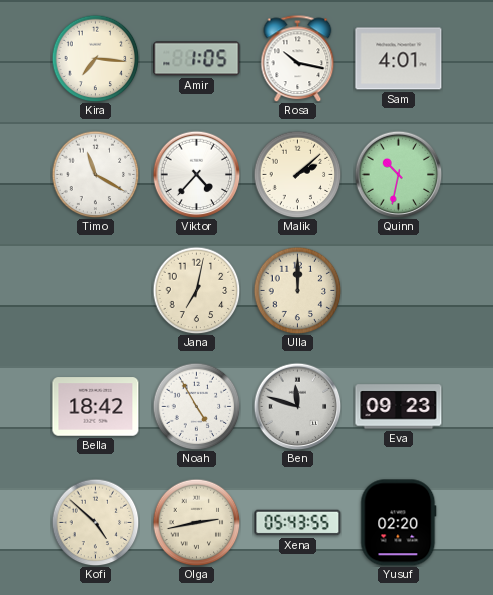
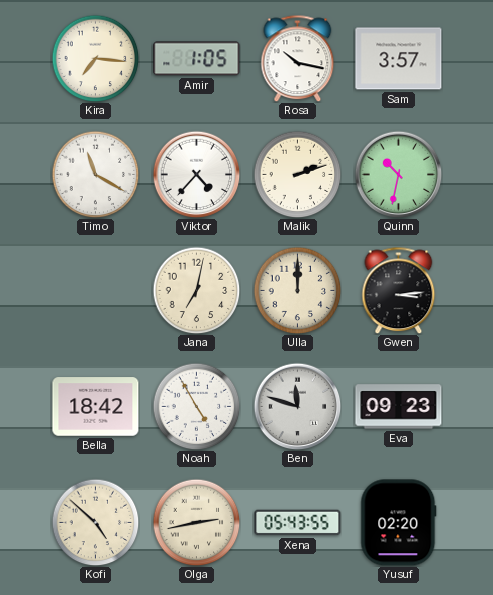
Sam: 4:01 -> 3:57
Malik: 2:08 -> 2:12
Gwen: none -> 3:14
